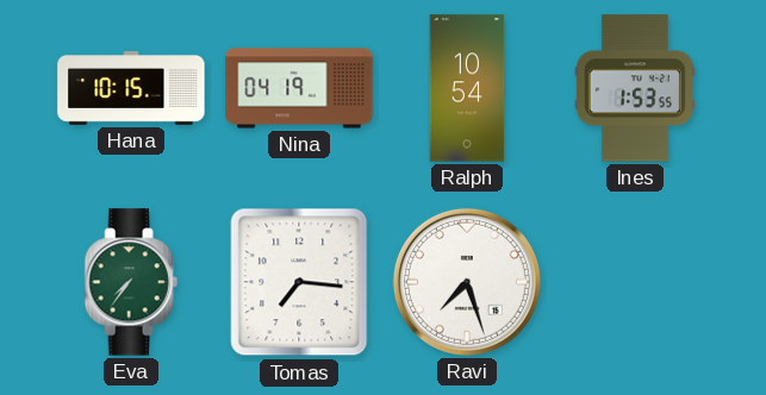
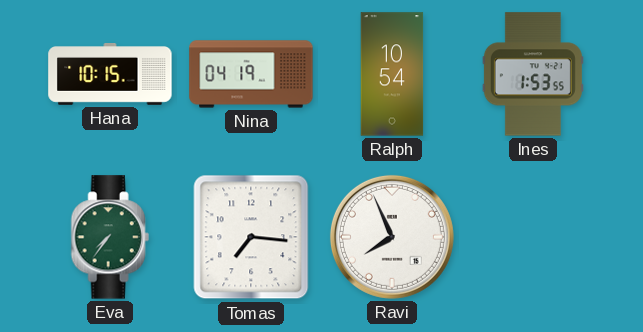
Ravi: 7:27 -> 7:56
